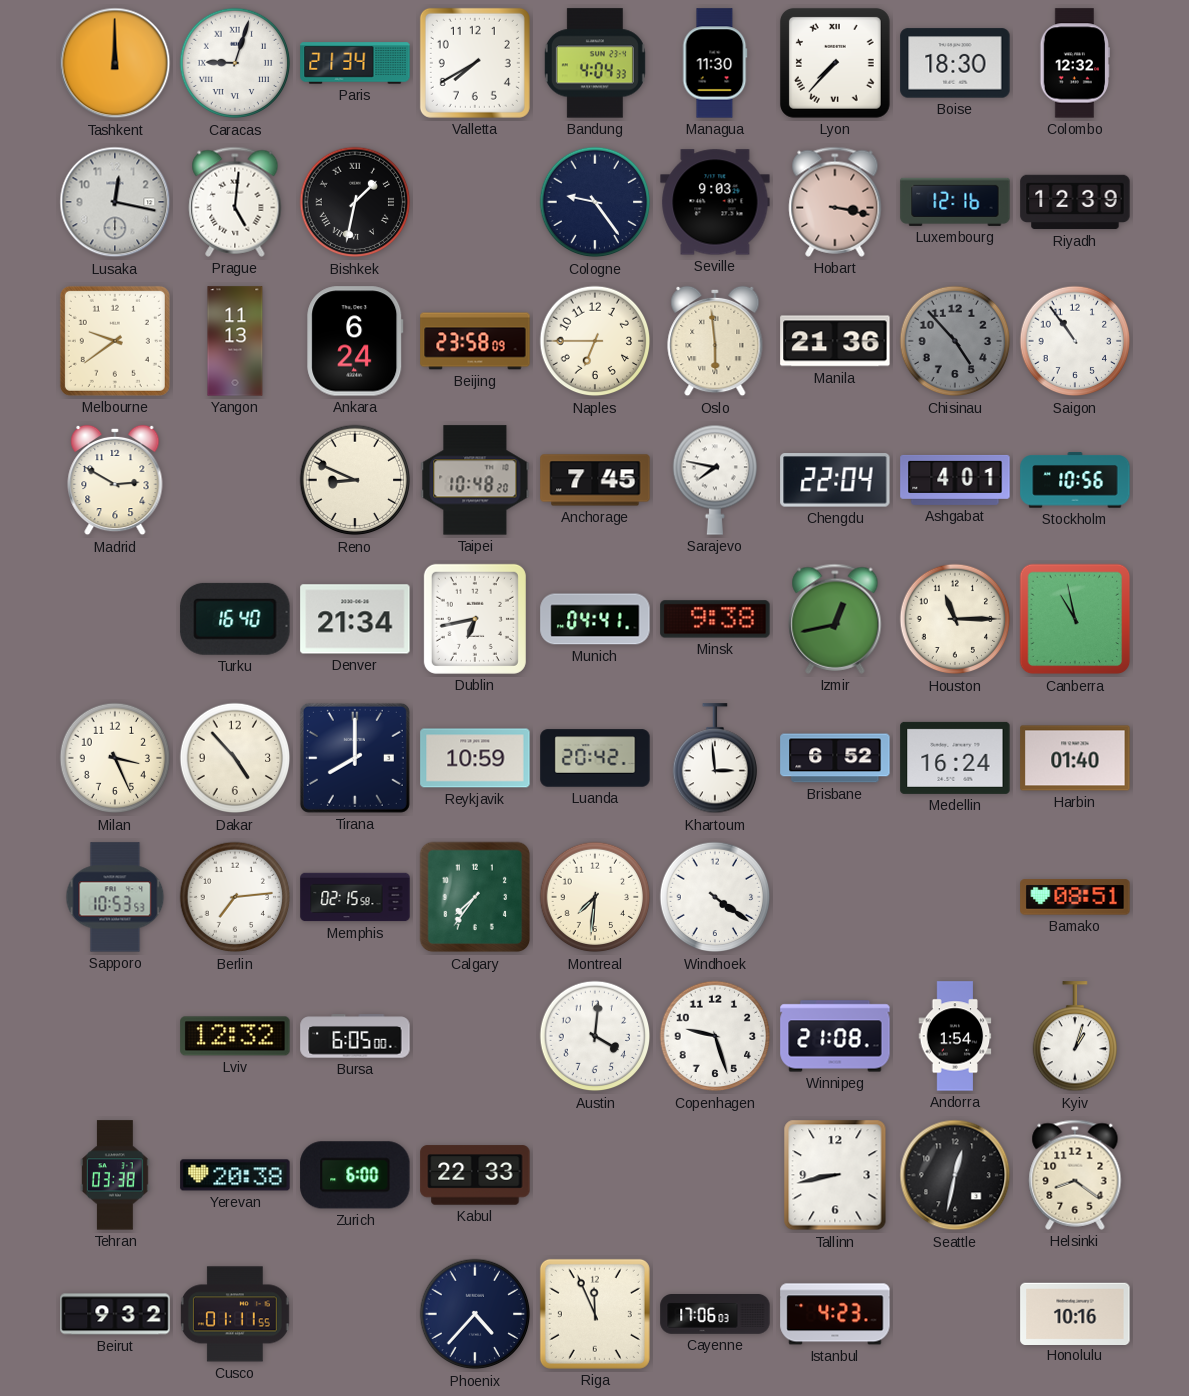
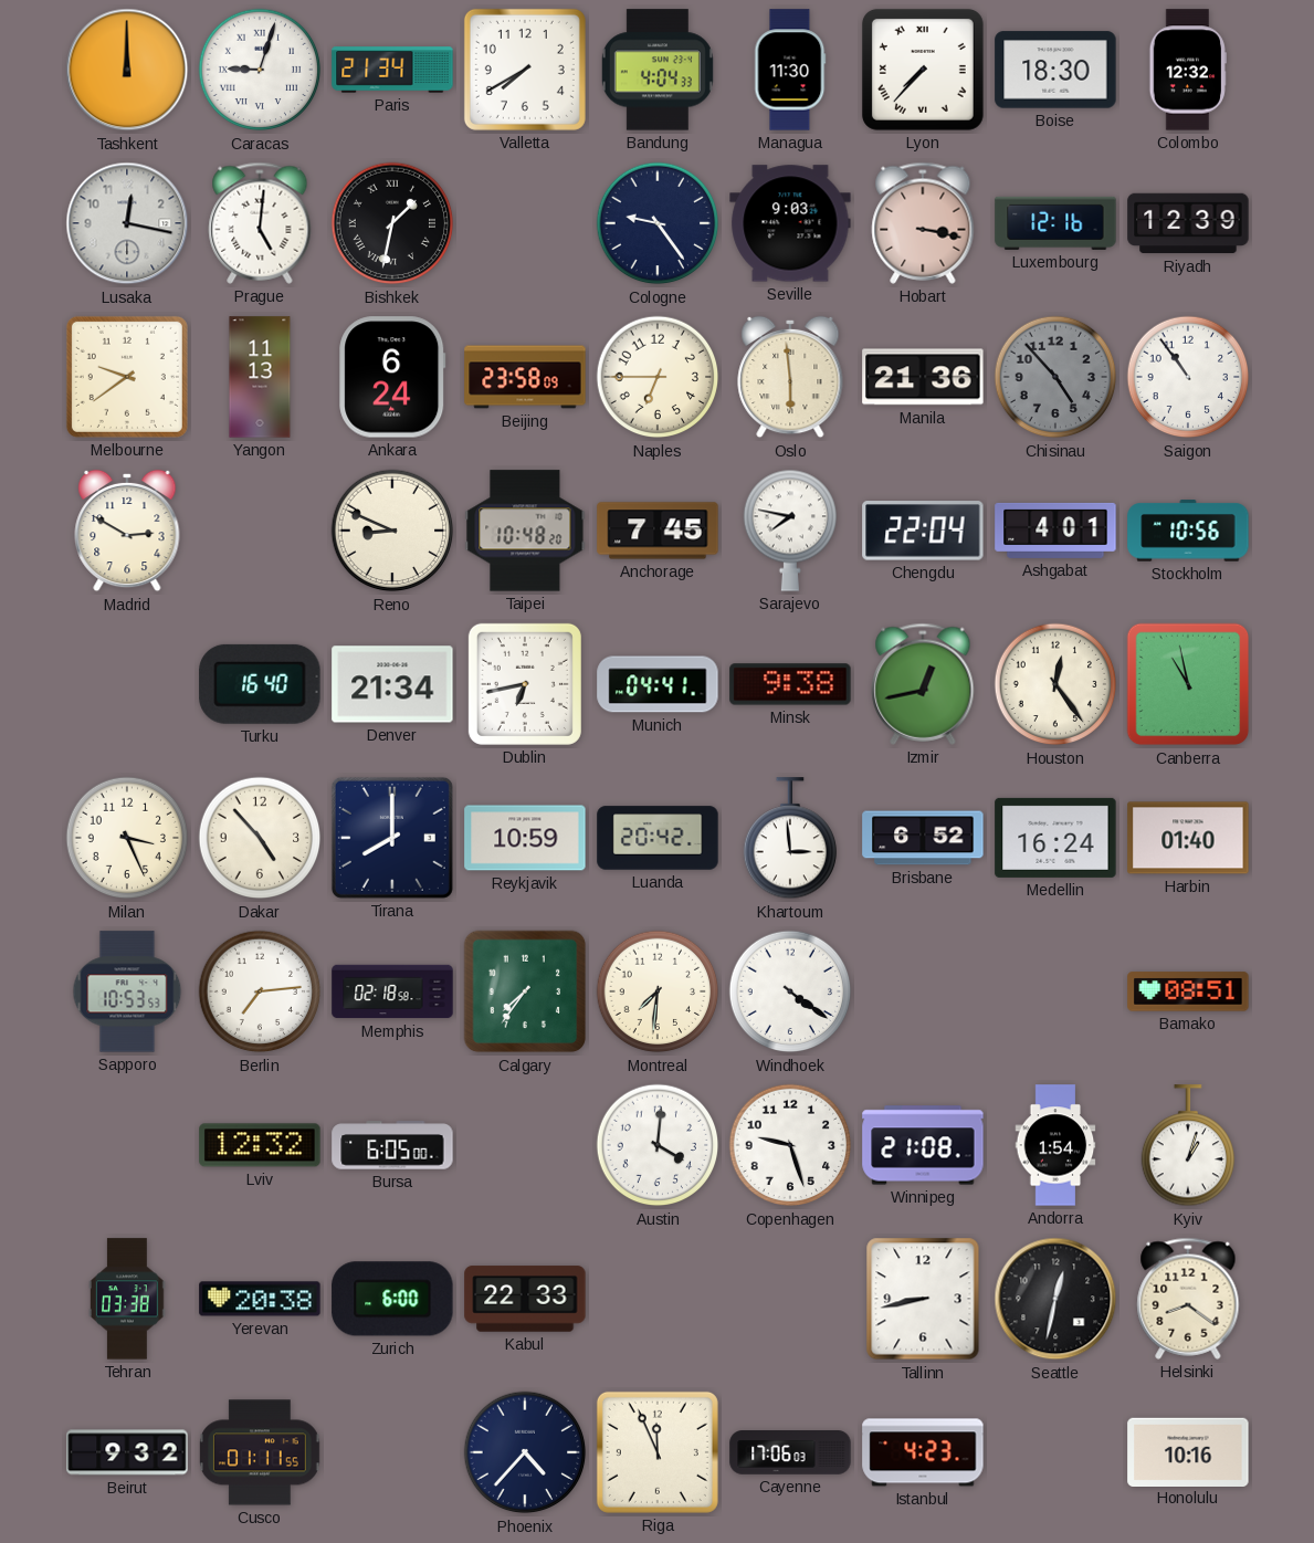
Houston: 11:15 -> 12:24
Memphis: 02:15 -> 02:18
